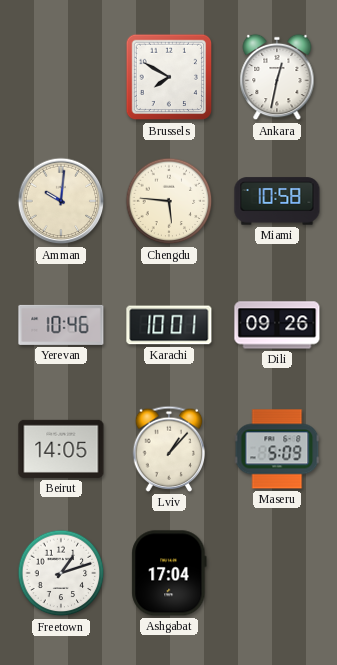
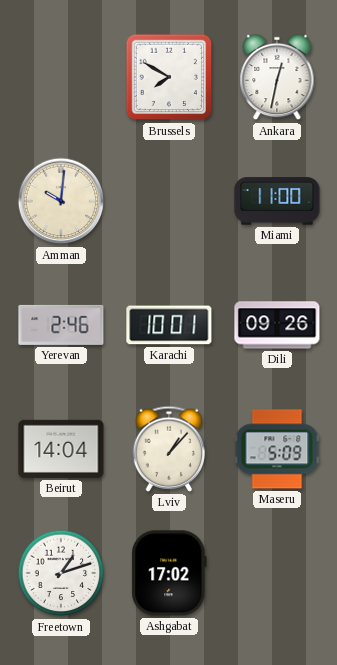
Chengdu: 5:46 -> none
Miami: 10:58 -> 11:00
Yerevan: 10:46 -> 2:46
Beirut: 14:05 -> 14:04
Ashgabat: 17:04 -> 17:02
